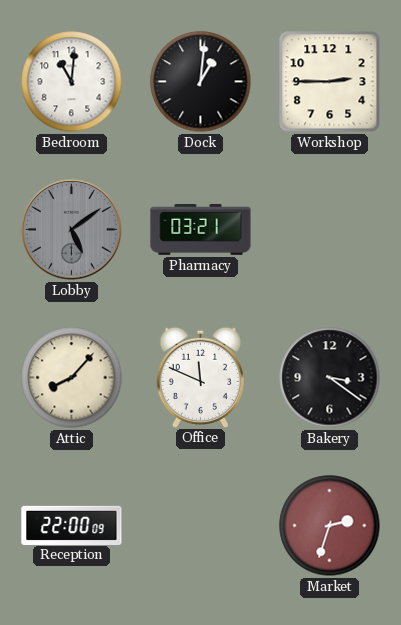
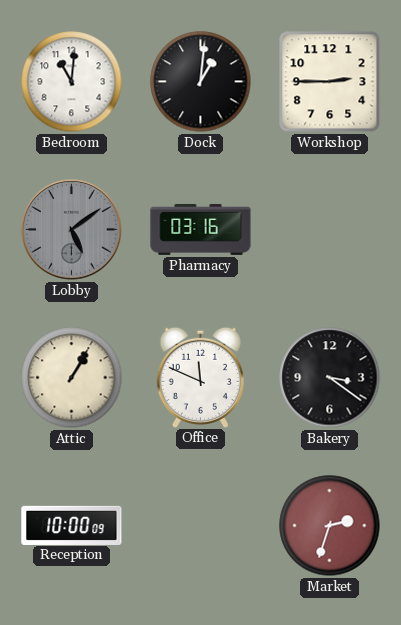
Pharmacy: 03:21 -> 03:16
Attic: 8:07 -> 1:05
Reception: 22:00 -> 10:00
